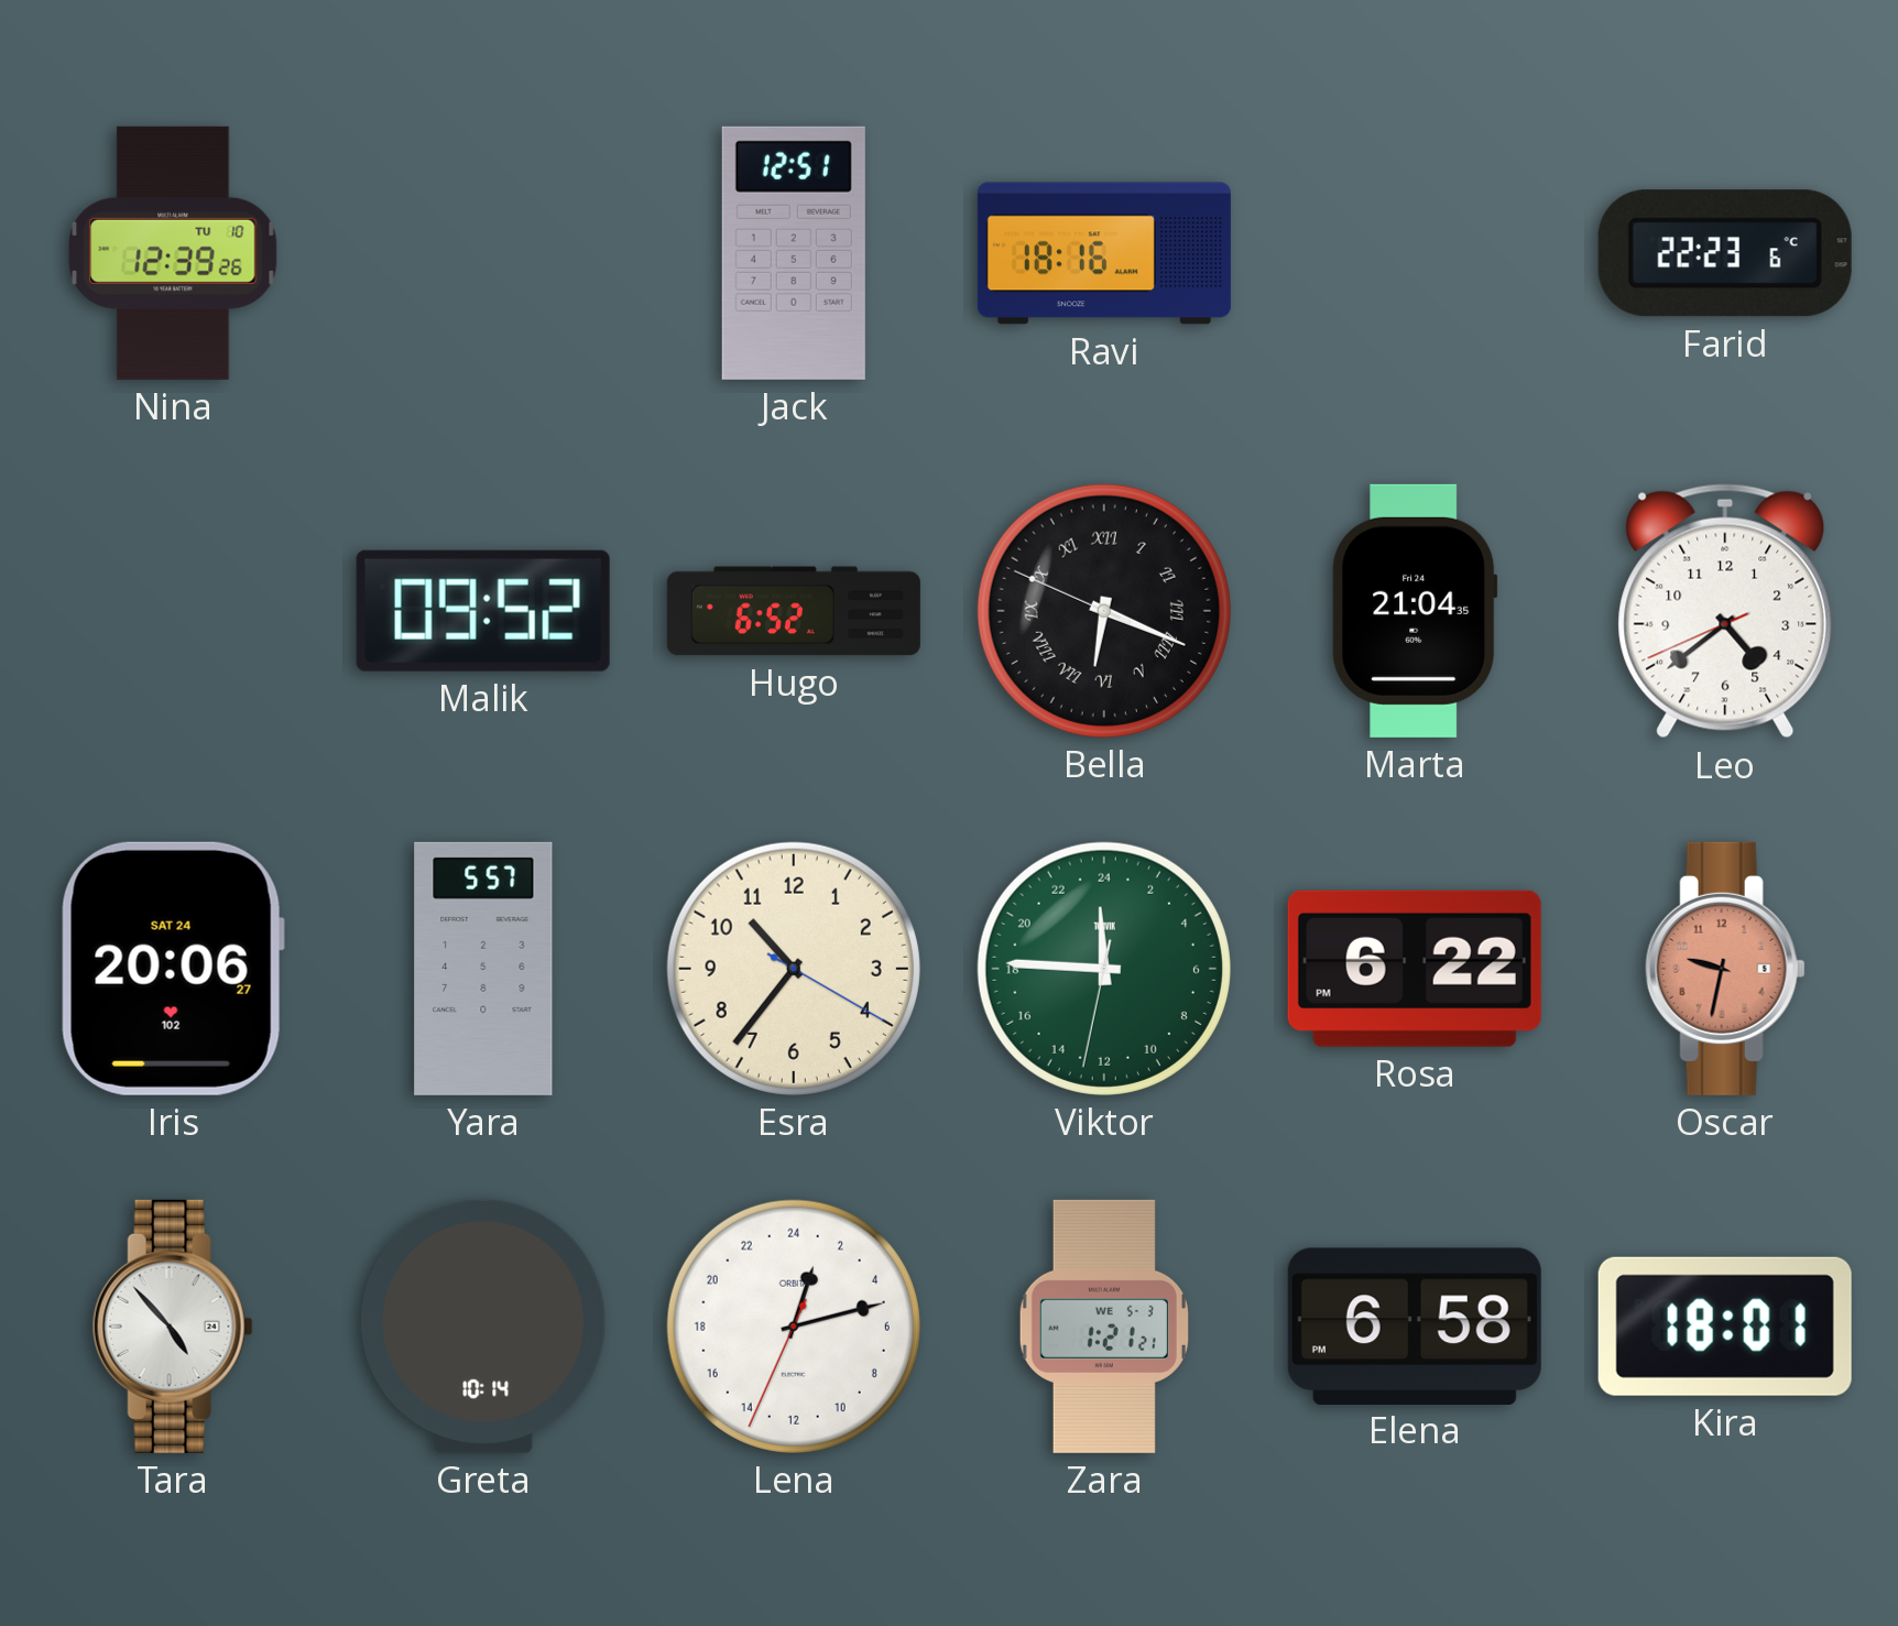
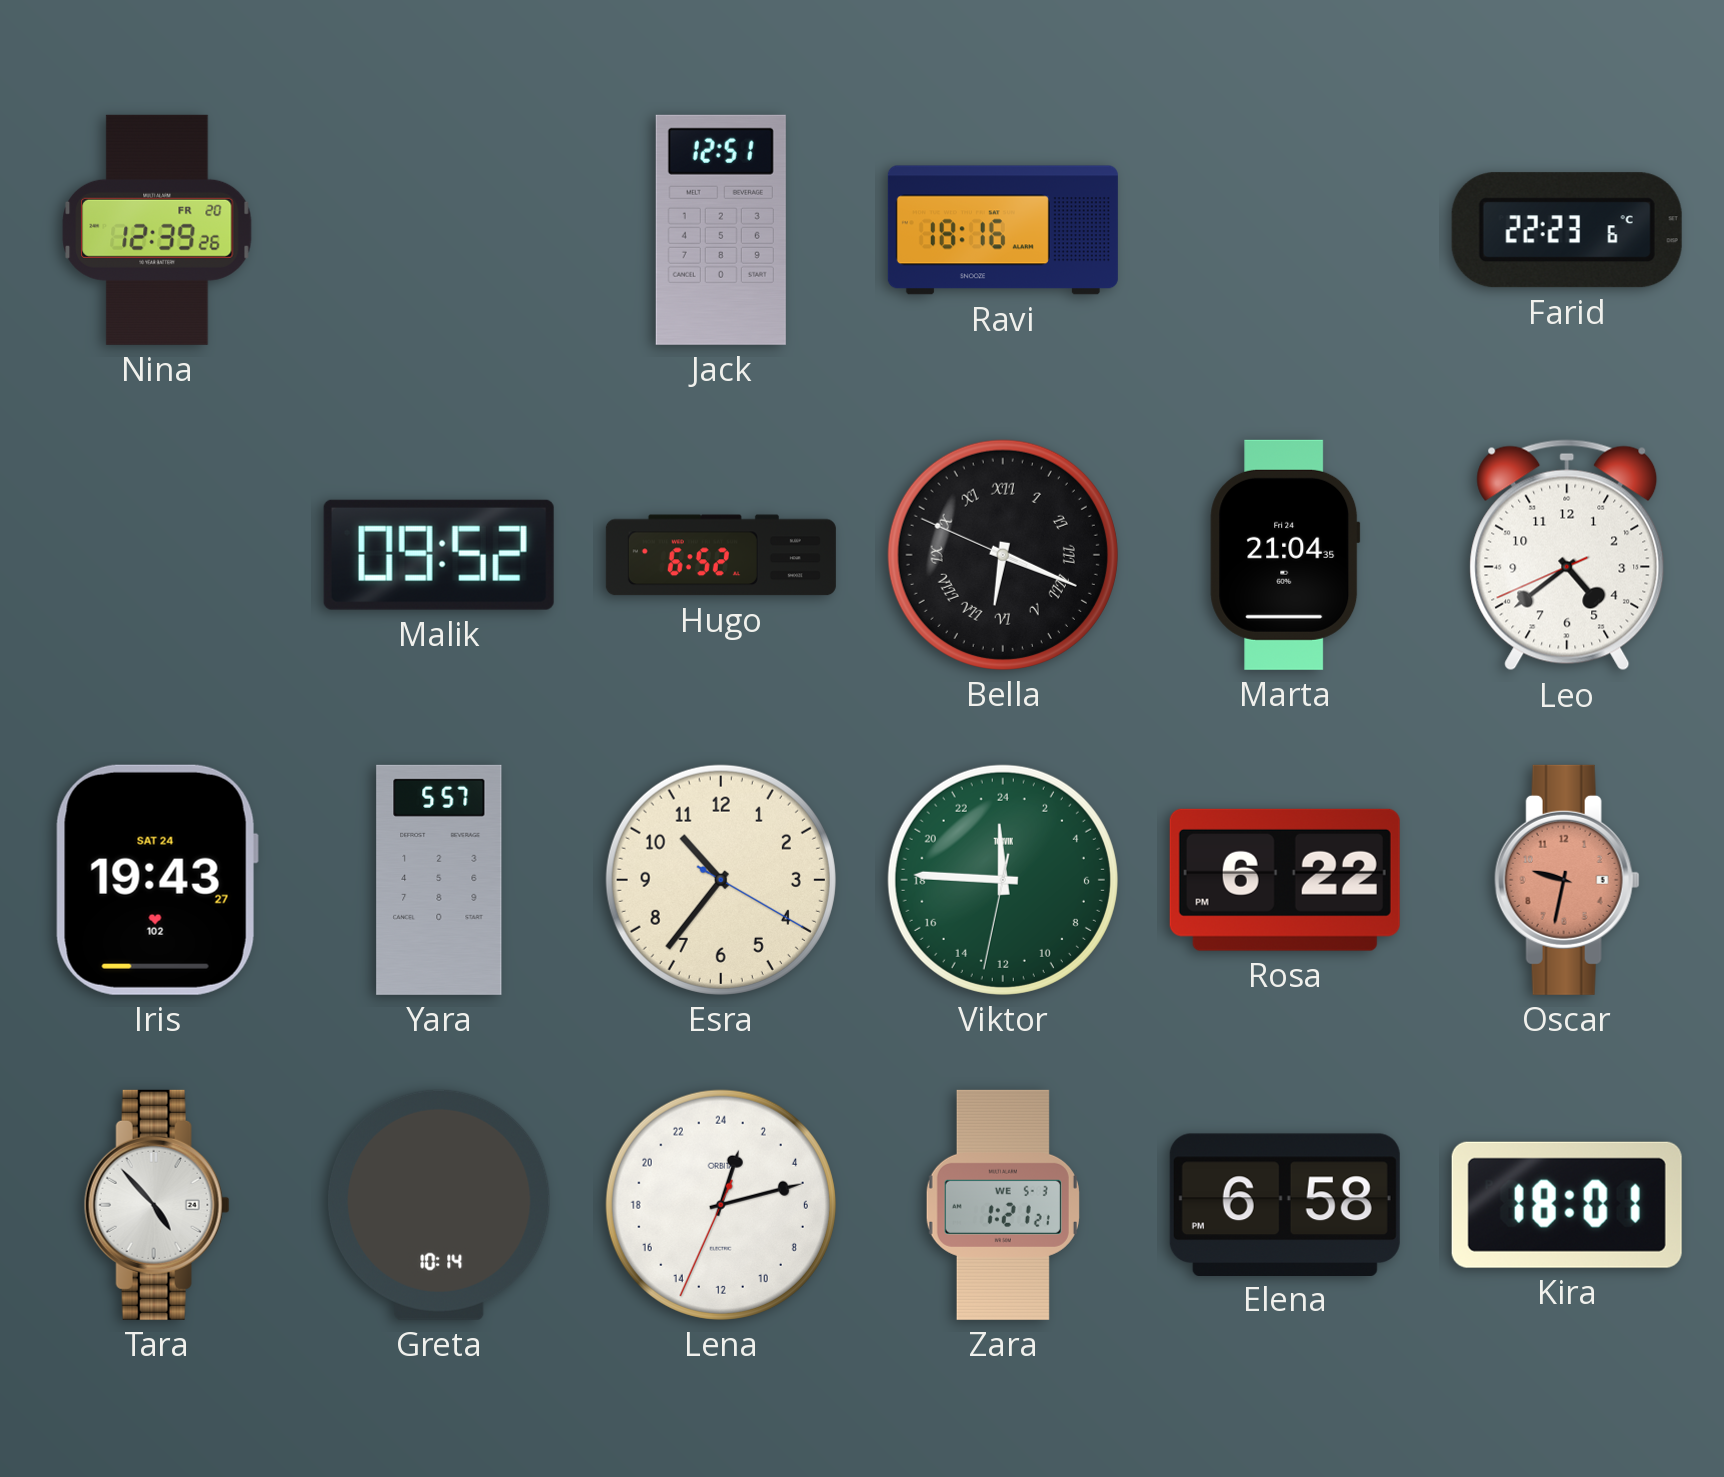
Nina date: TU 10 -> FR 20
Iris: 20:06 -> 19:43
